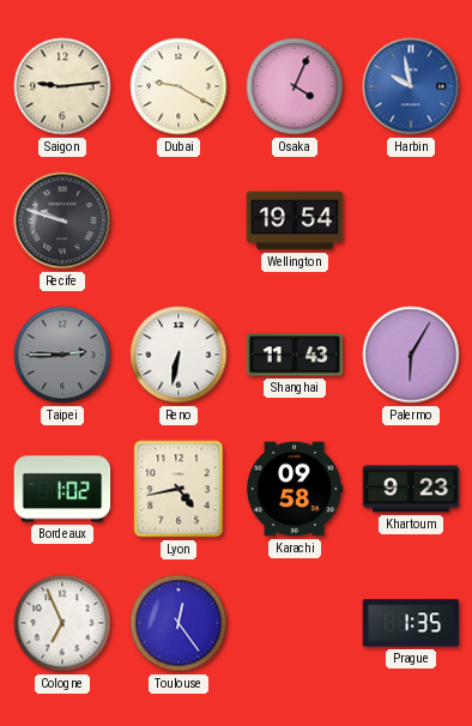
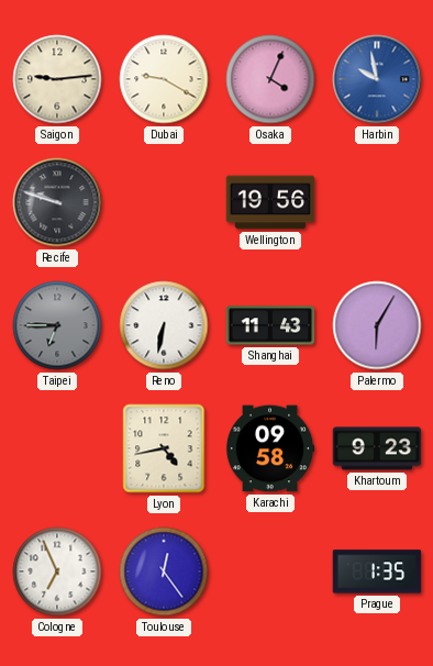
Wellington: 19:54 -> 19:56
Taipei: 2:45 -> 6:45
Bordeaux: 1:02 -> none
